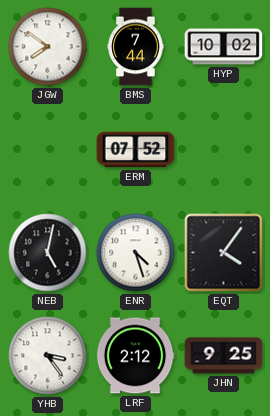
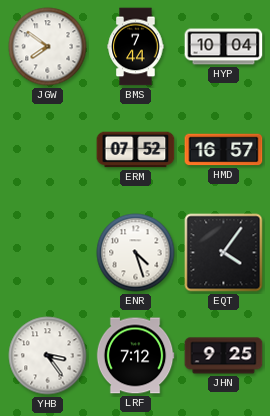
HYP: 10:02 -> 10:04
HMD: none -> 16:57
NEB: 5:02 -> none
LRF: 2:12 -> 7:12
